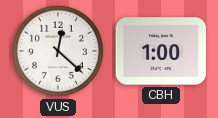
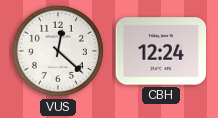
CBH: 1:00 -> 12:24
